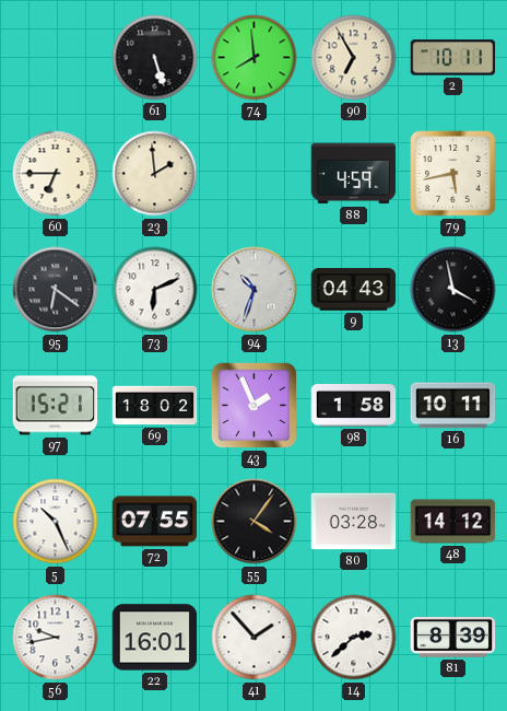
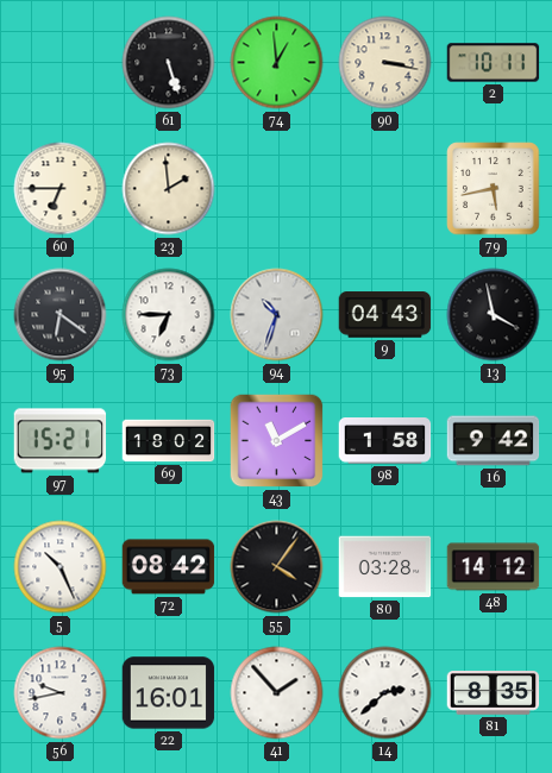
74: 7:59 -> 12:59
90: 6:55 -> 3:17
88: 4:59 -> none
73: 6:11 -> 6:45
43: 1:56 -> 11:10
16: 10:11 -> 9:42
72: 07:55 -> 08:42
81: 8:39 -> 8:35
